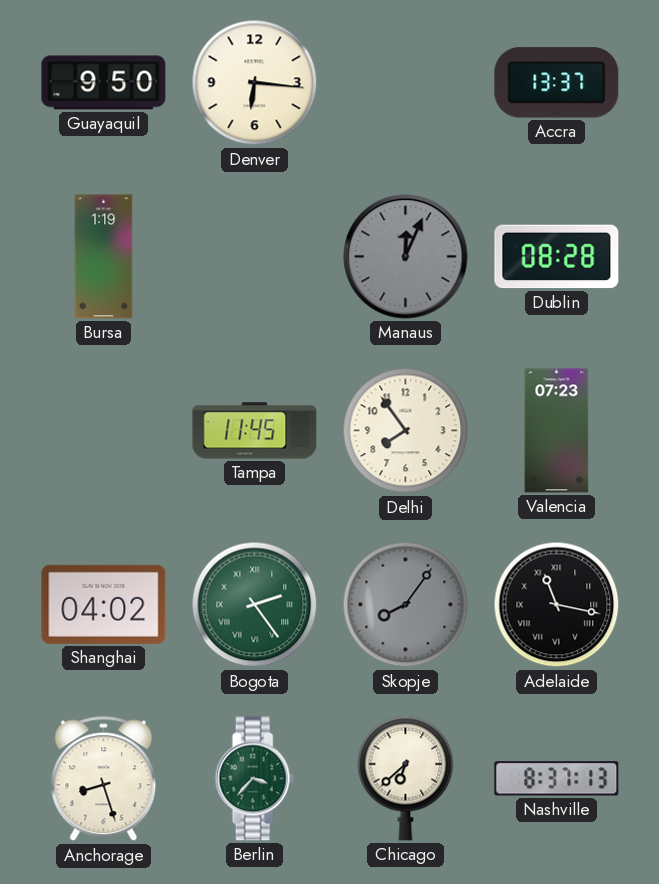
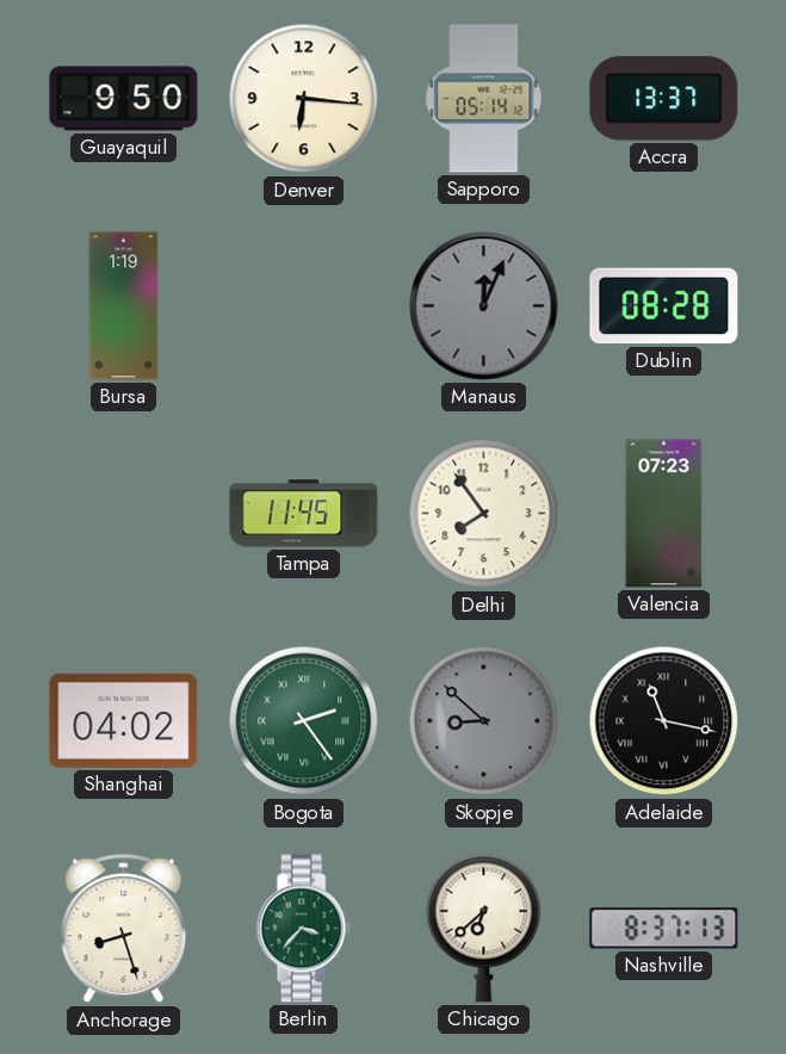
Sapporo: none -> 05:14
Skopje: 8:06 -> 8:52
